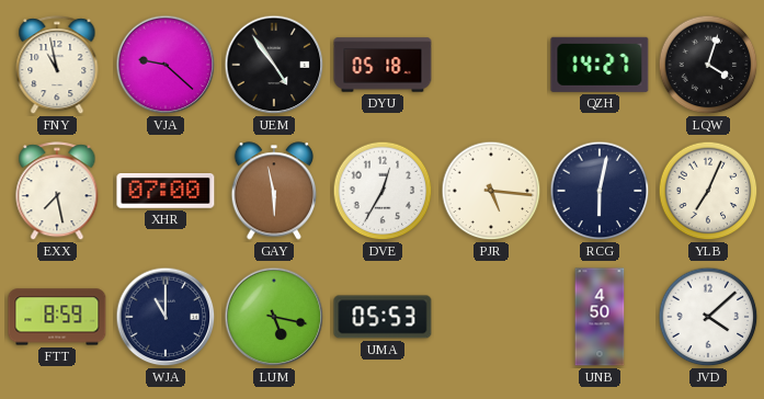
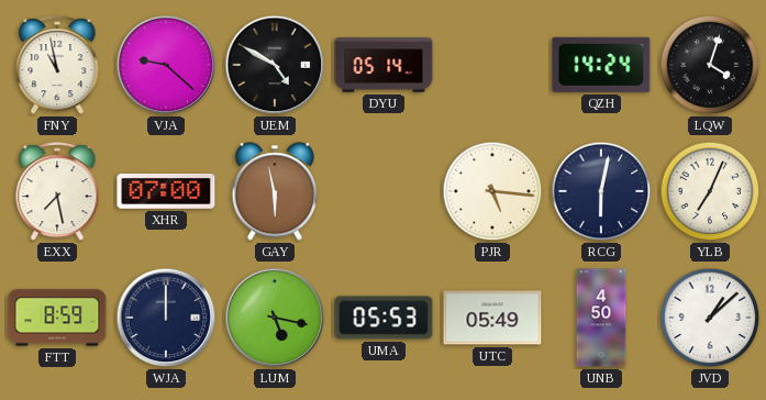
UEM: 4:54 -> 4:50
DYU: 05:18 -> 05:14
QZH: 14:27 -> 14:24
DVE: 12:35 -> none
WJA: 11:00 -> 12:00
UTC: none -> 05:49
JVD: 4:08 -> 1:08
